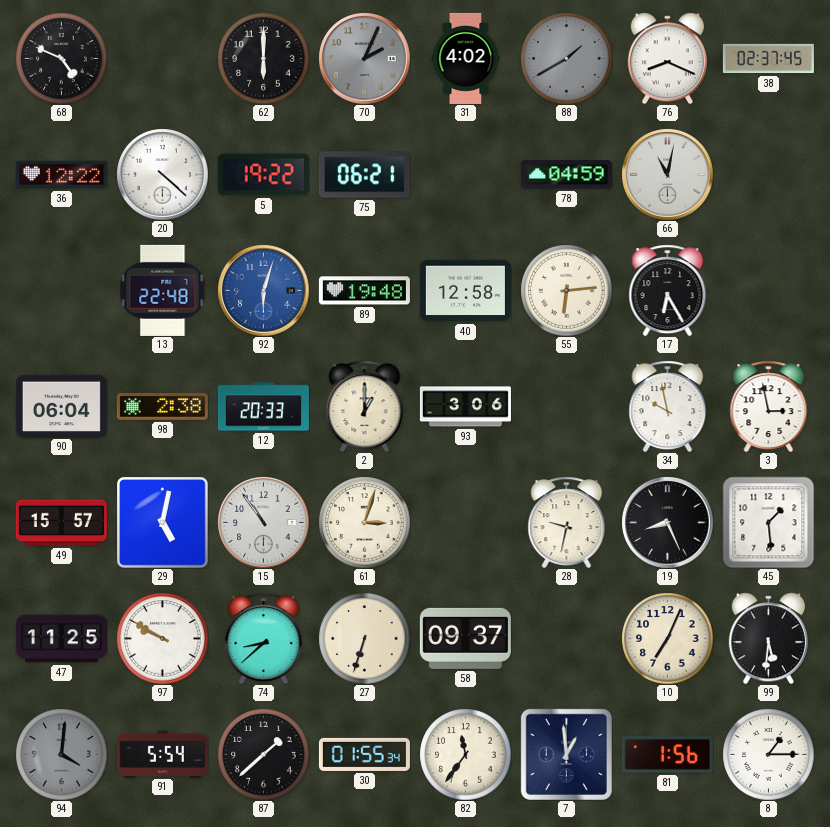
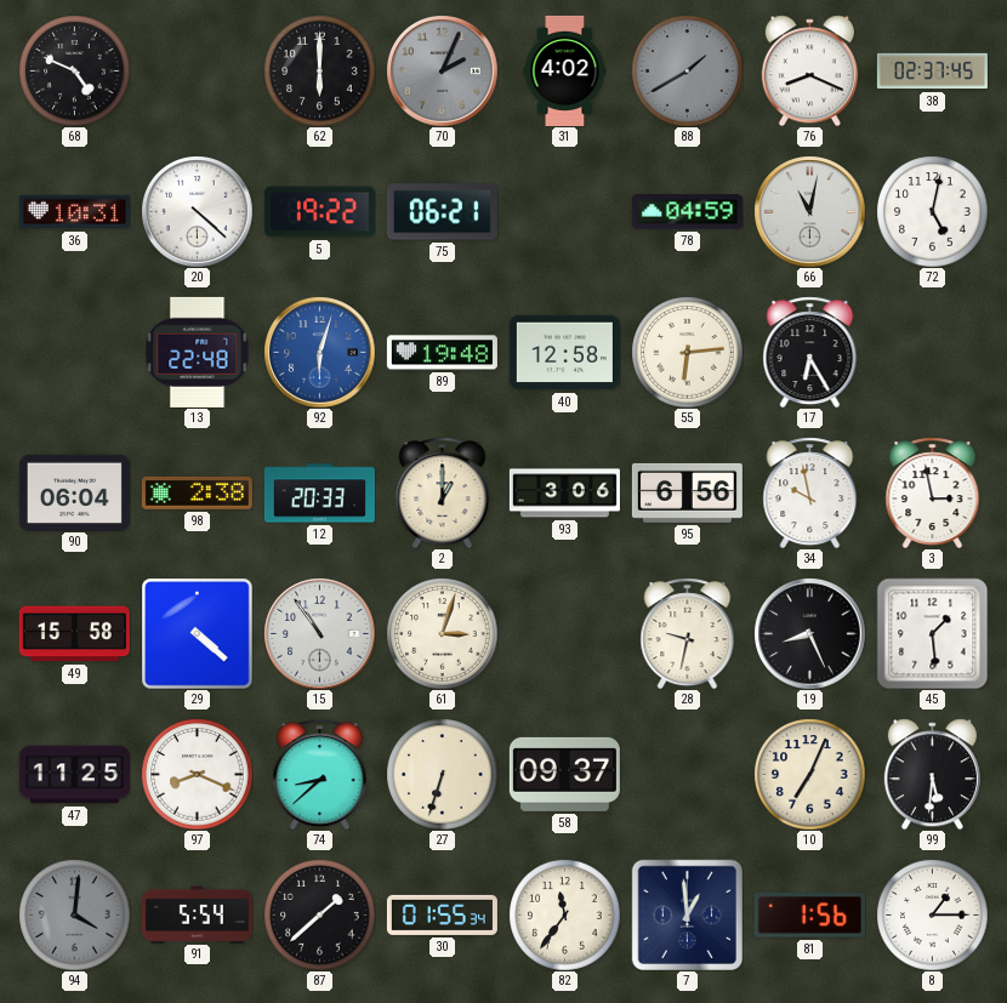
36: 12:22 -> 10:31
72: none -> 5:02
95: none -> 6:56
49: 15:57 -> 15:58
29: 5:02 -> 4:22
97: 9:50 -> 8:19
